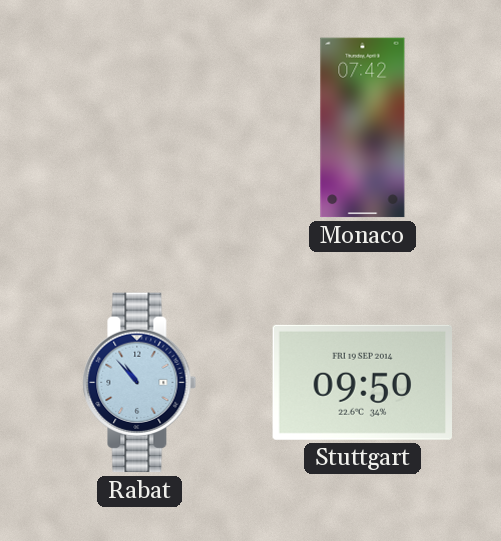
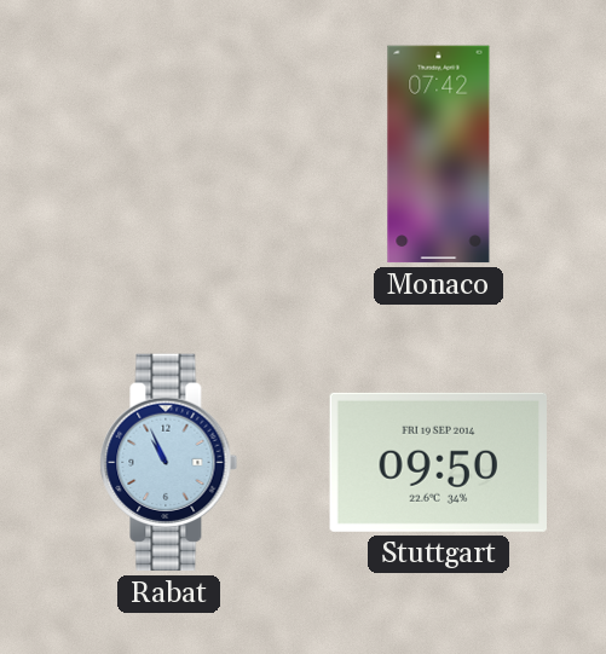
Rabat: 10:53 -> 10:56
